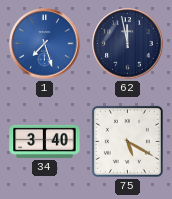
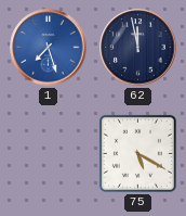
34: 3:40 -> none
